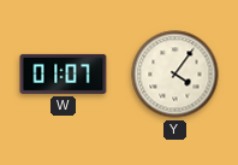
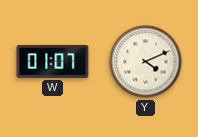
Y: 4:06 -> 4:11
